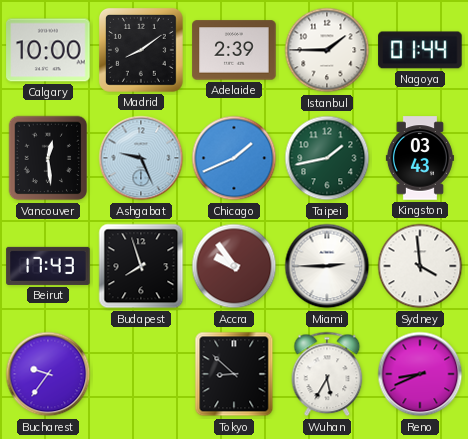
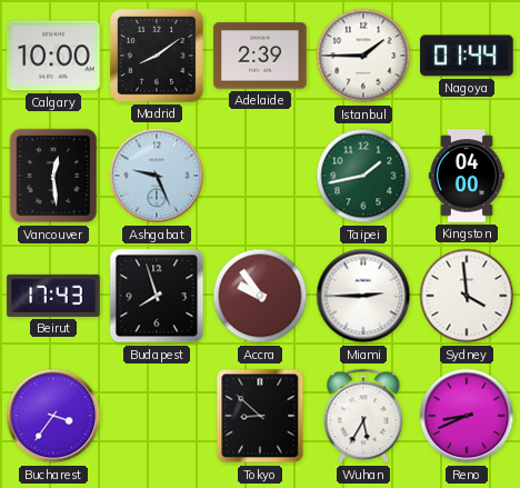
Chicago: 1:41 -> none
Kingston: 03:43 -> 04:00
Bucharest: 9:36 -> 3:36
